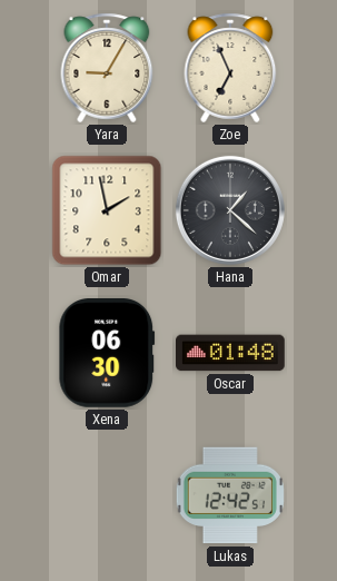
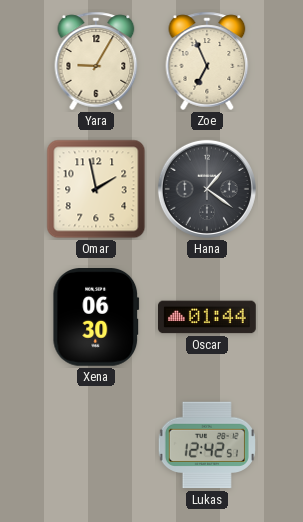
Hana: 1:22 -> 1:21
Oscar: 01:48 -> 01:44
